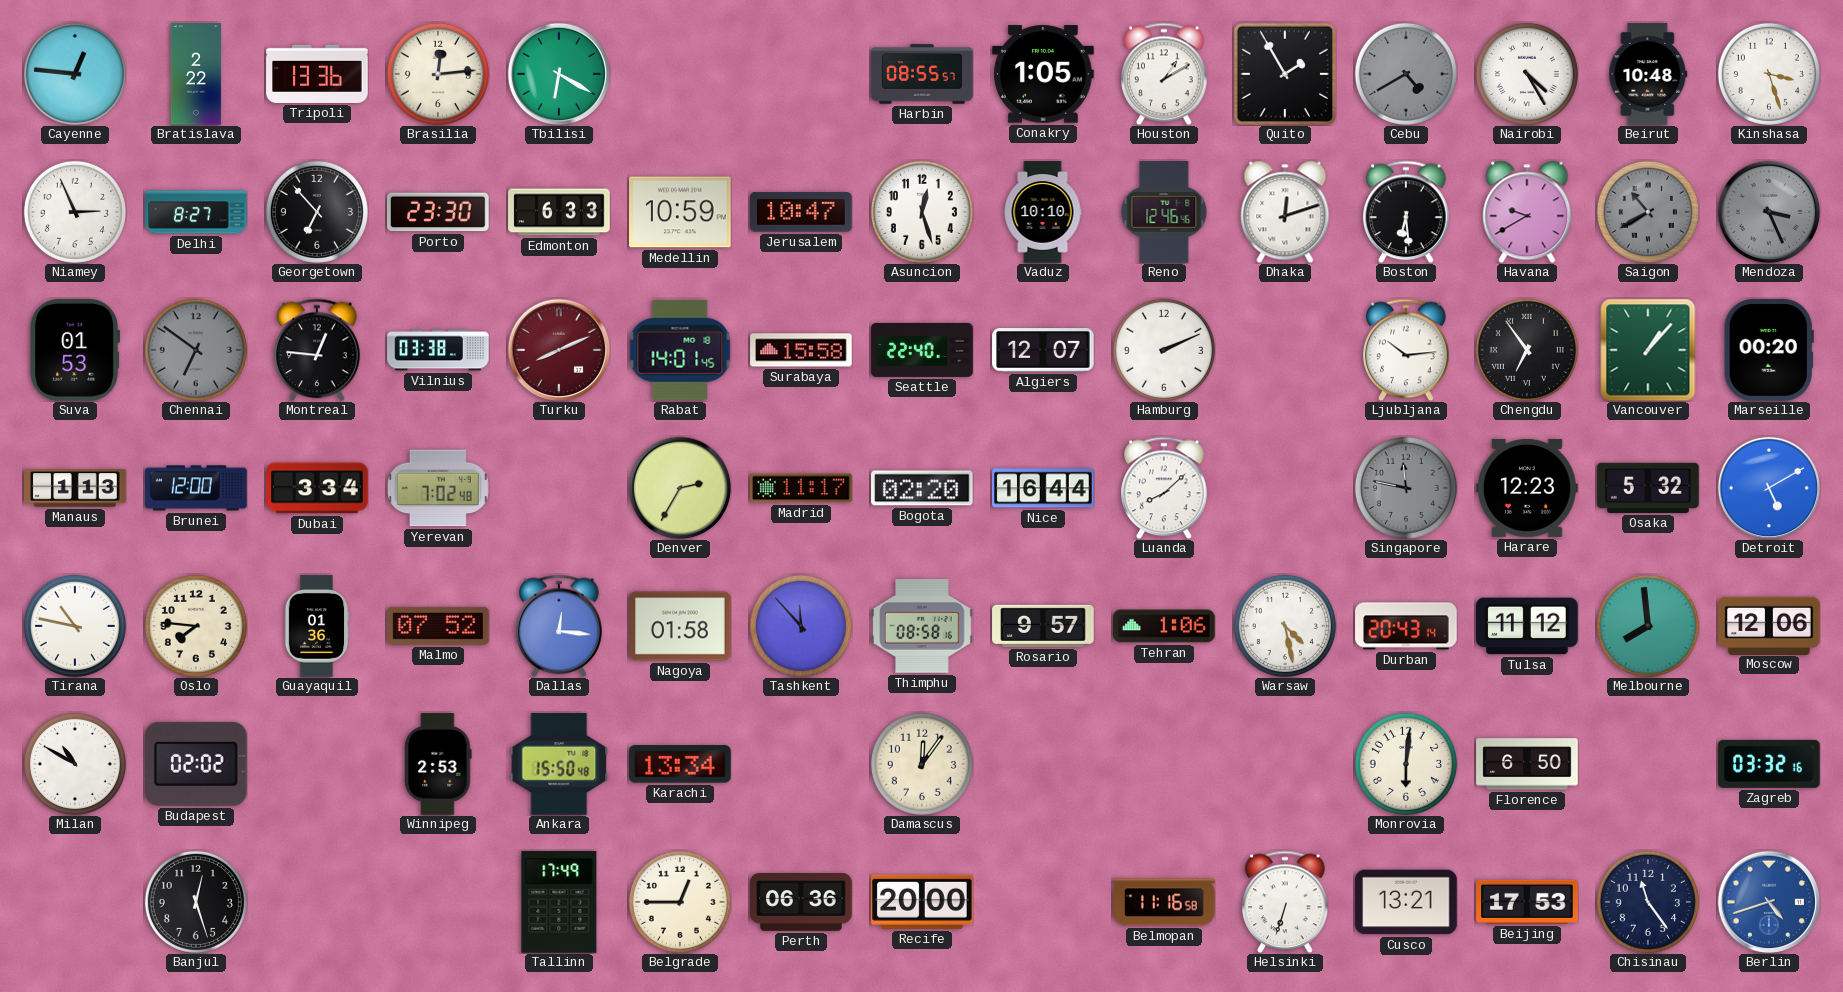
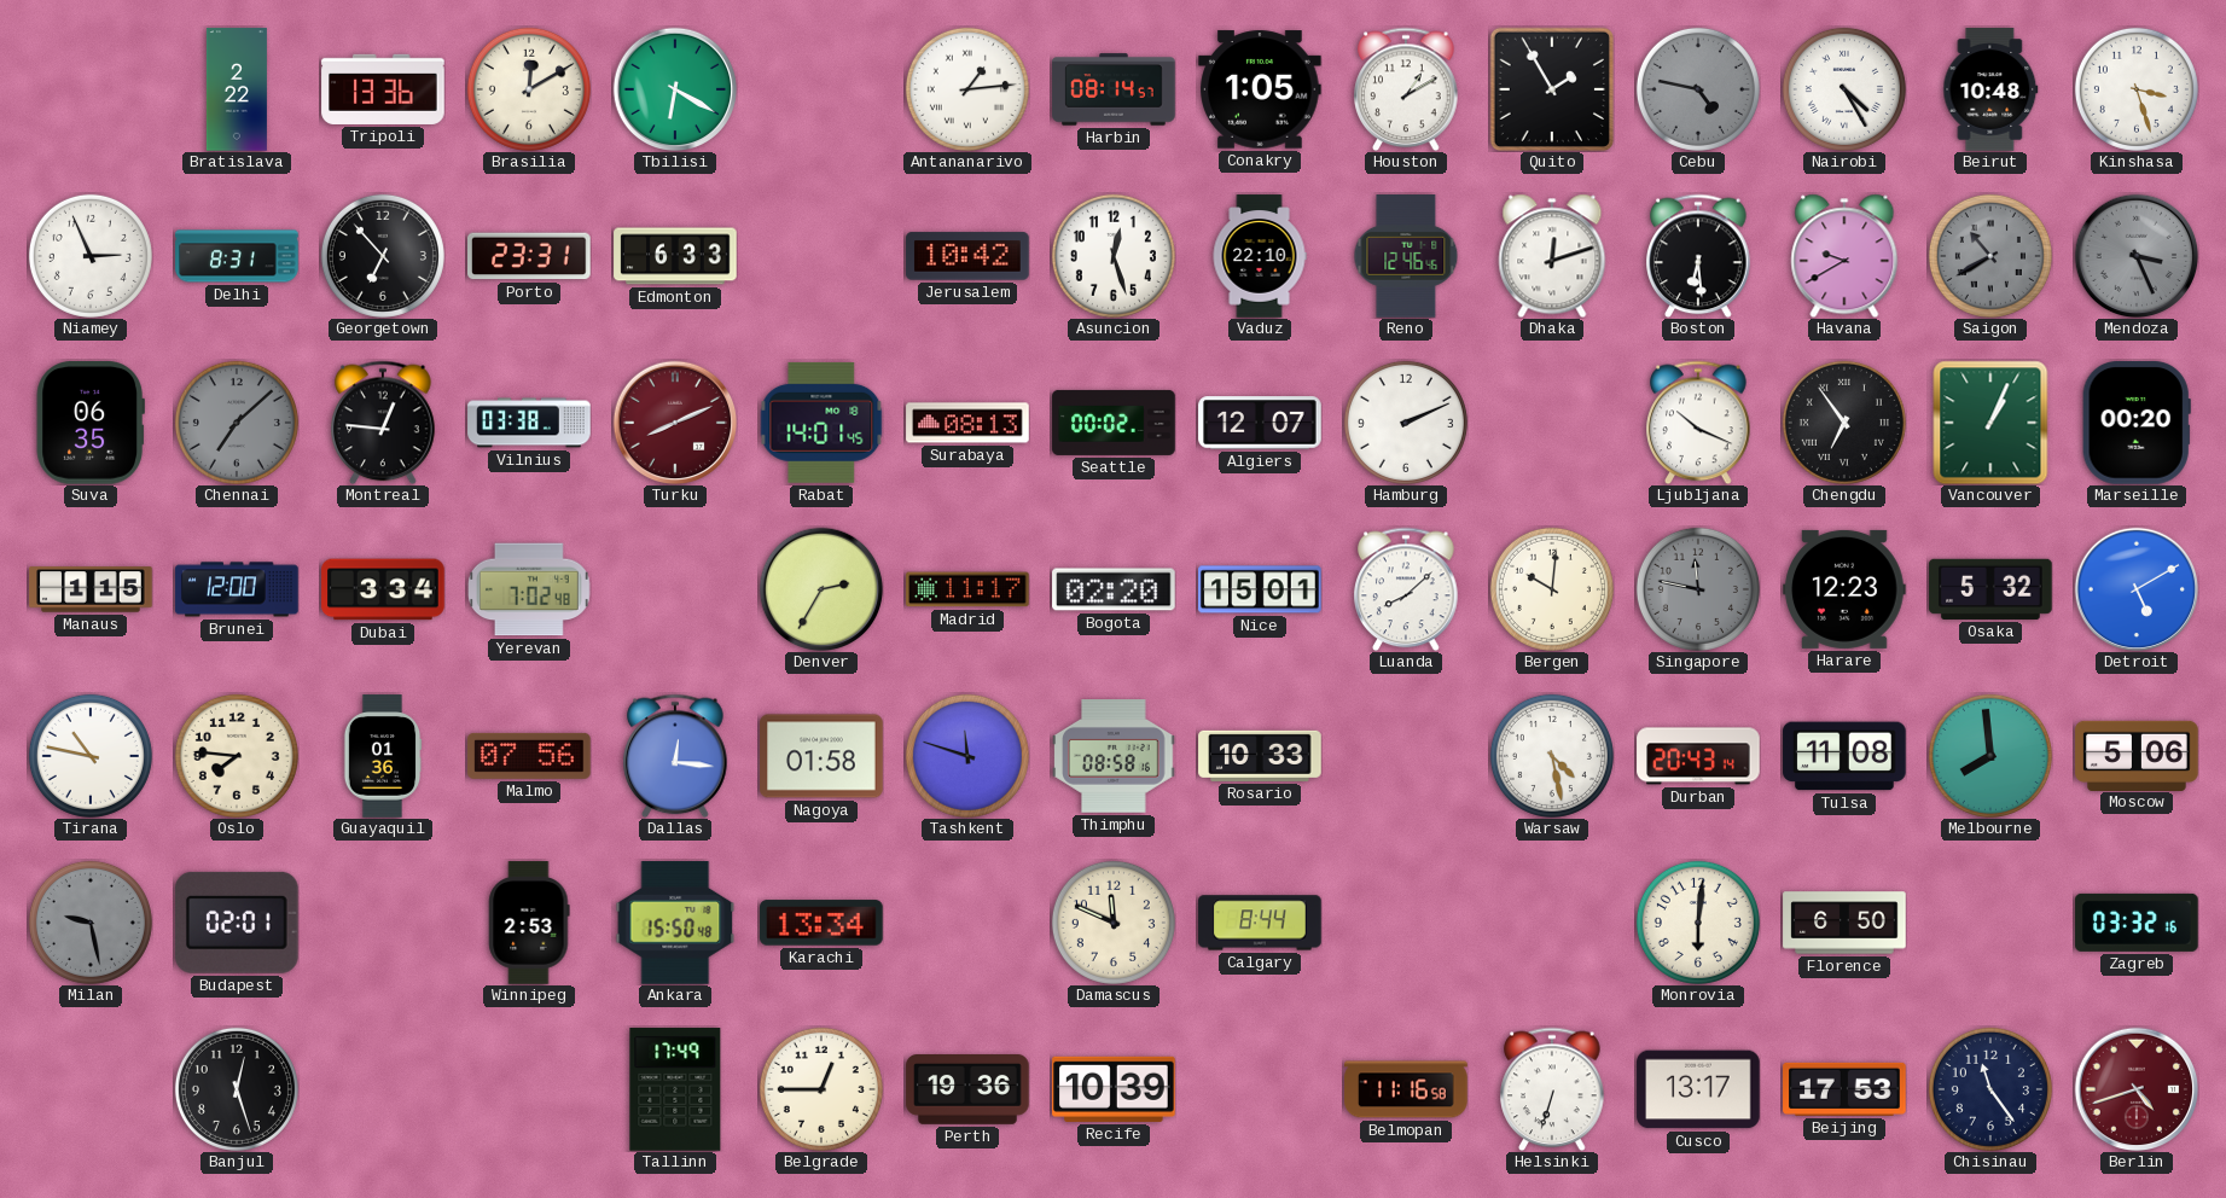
Cayenne: 12:46 -> none
Brasilia: 12:14 -> 12:10
Antananarivo: none -> 1:14
Harbin: 08:55 -> 08:14
Cebu: 4:40 -> 4:47
Delhi: 8:27 -> 8:31
Porto: 23:30 -> 23:31
Medellin: 10:59 -> none
Jerusalem: 10:47 -> 10:42
Vaduz: 10:10 -> 22:10
Suva: 01:53 -> 06:35
Chennai: 6:51 -> 7:08
Surabaya: 15:58 -> 08:13
Seattle: 22:40 -> 00:02
Ljubljana: 10:14 -> 10:19
Vancouver: 1:07 -> 1:04
Manaus: 1:13 -> 1:15
Nice: 16:44 -> 15:01
Bergen: none -> 10:01
Malmo: 07:52 -> 07:56
Tashkent: 11:53 -> 11:48
Rosario: 9:57 -> 10:33
Tehran: 1:06 -> none
Tulsa: 11:12 -> 11:08
Moscow: 12:06 -> 5:06
Milan: 10:50 -> 9:28
Milan dial: white -> grey
Budapest: 02:02 -> 02:01
Damascus: 12:06 -> 11:49
Calgary: none -> 8:44
Perth: 06:36 -> 19:36
Recife: 20:00 -> 10:39
Cusco: 13:21 -> 13:17
Berlin dial: blue -> burgundy
